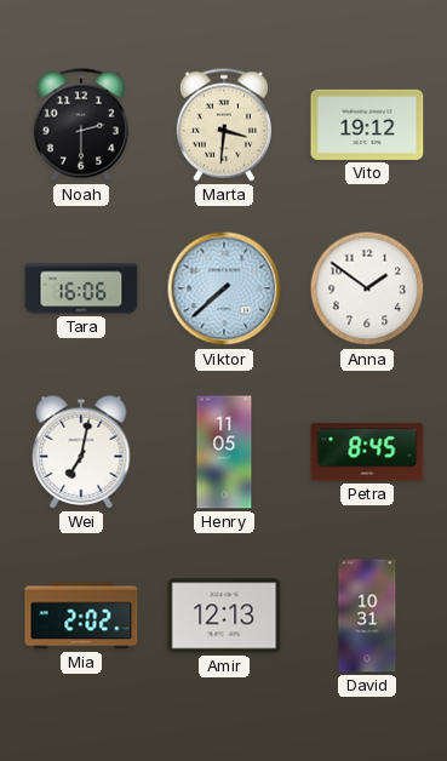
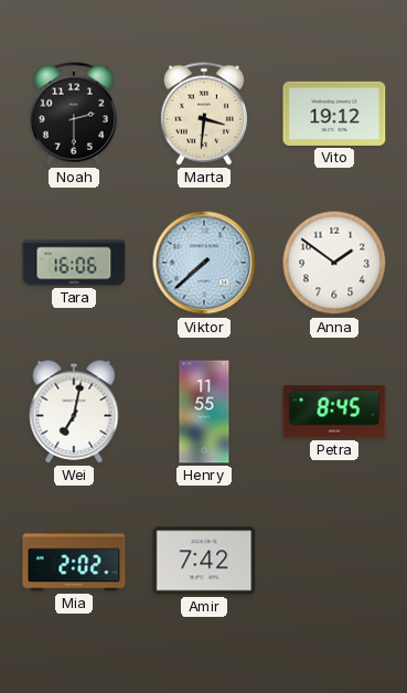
Henry: 11:05 -> 11:55
Amir: 12:13 -> 7:42
David: 10:31 -> none
